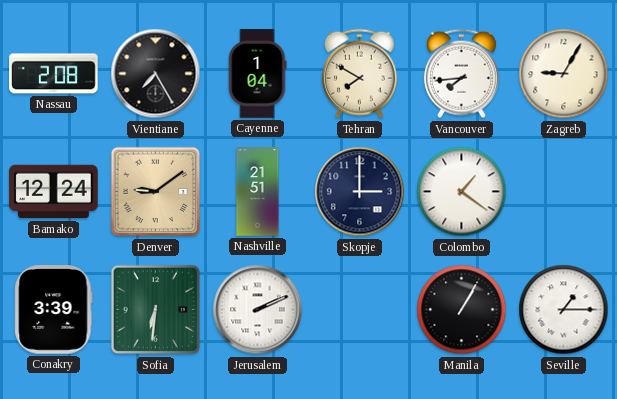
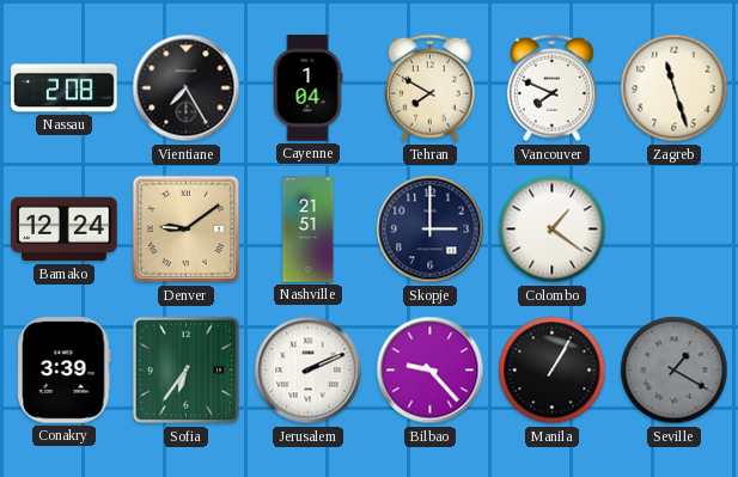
Vancouver: 7:44 -> 7:49
Zagreb: 9:05 -> 11:27
Sofia: 6:31 -> 6:36
Bilbao: none -> 9:23
Seville: 1:15 -> 1:20
Seville dial: white -> grey
